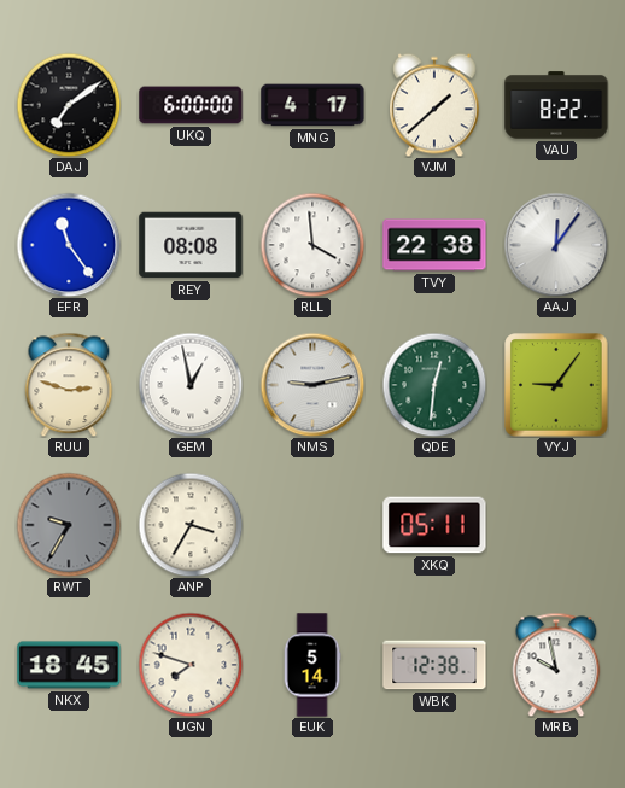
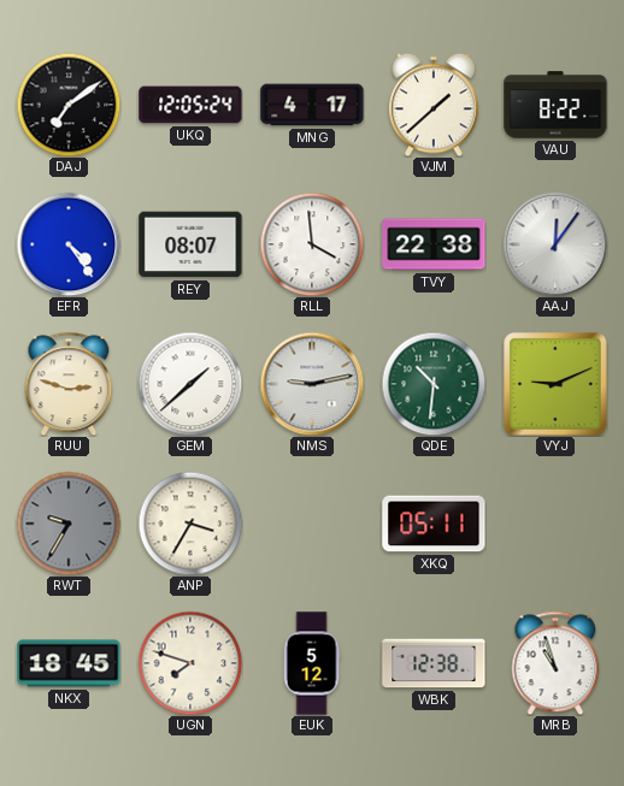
UKQ: 6:00 -> 12:05
EFR: 11:24 -> 4:24
REY: 08:08 -> 08:07
GEM: 12:58 -> 1:38
QDE: 12:31 -> 10:31
VYJ: 9:06 -> 9:11
EUK: 5:14 -> 5:12
MRB: 9:58 -> 10:57
